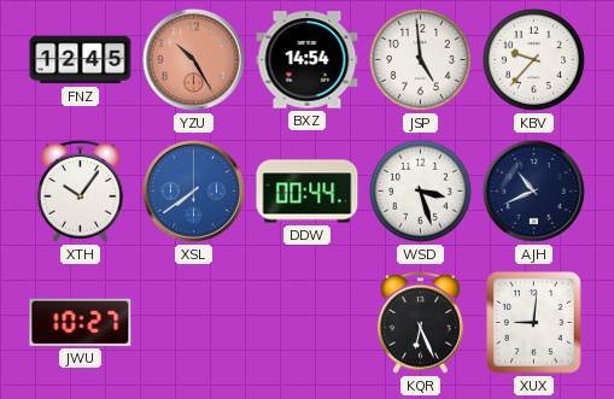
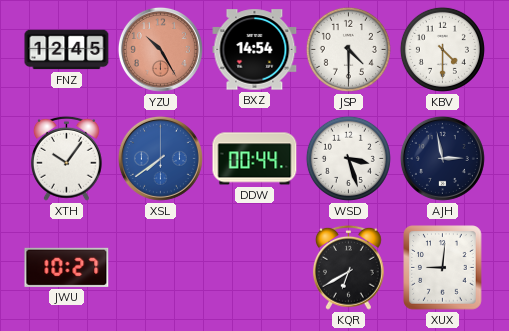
JSP: 4:59 -> 4:30
KBV: 9:37 -> 4:30
AJH: 10:41 -> 2:58
KQR: 6:26 -> 6:40
